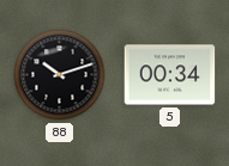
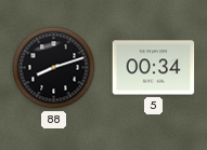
88: 10:12 -> 8:12
